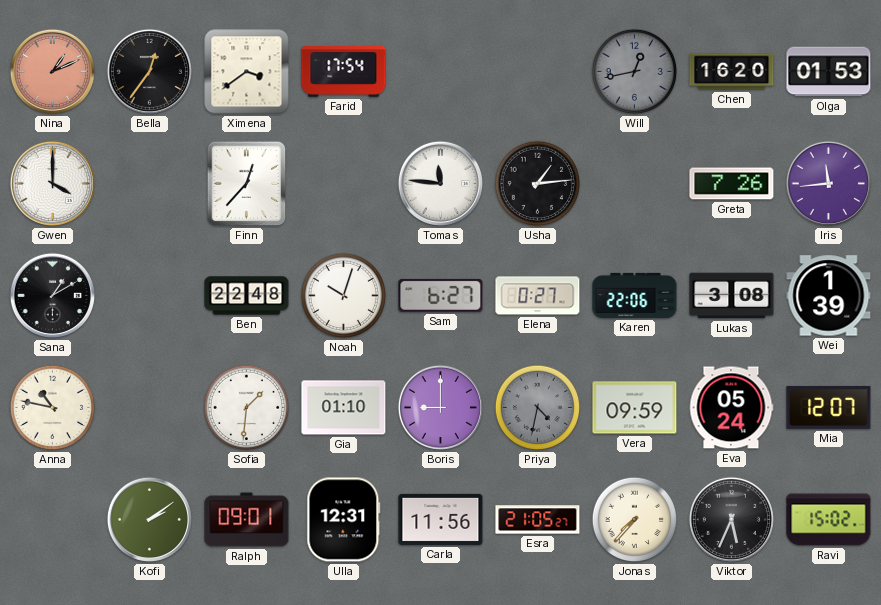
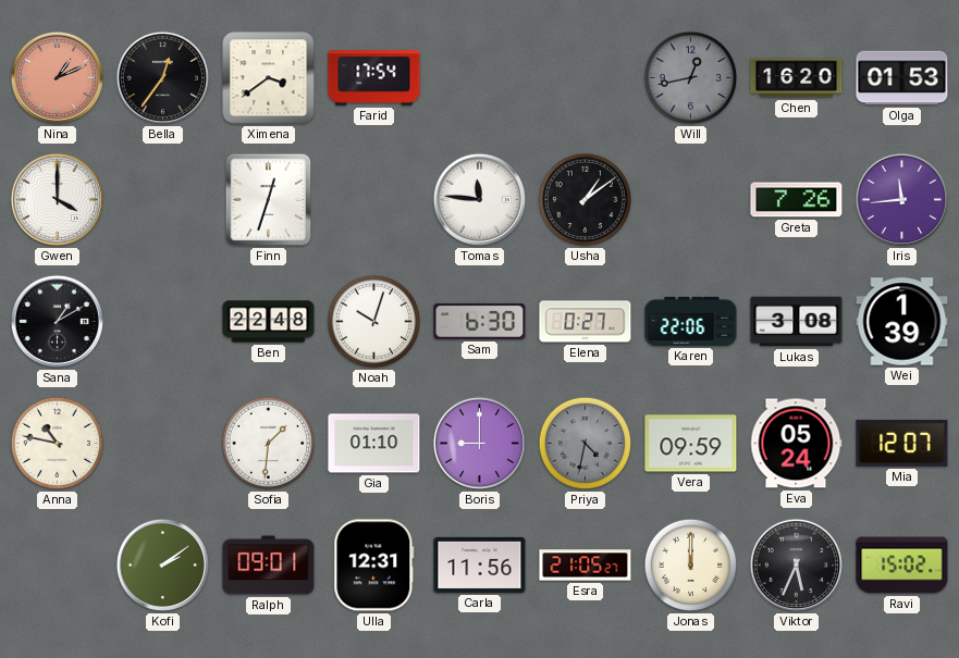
Finn: 12:37 -> 12:33
Usha: 1:14 -> 1:09
Sam: 6:27 -> 6:30
Jonas: 7:37 -> 12:00
